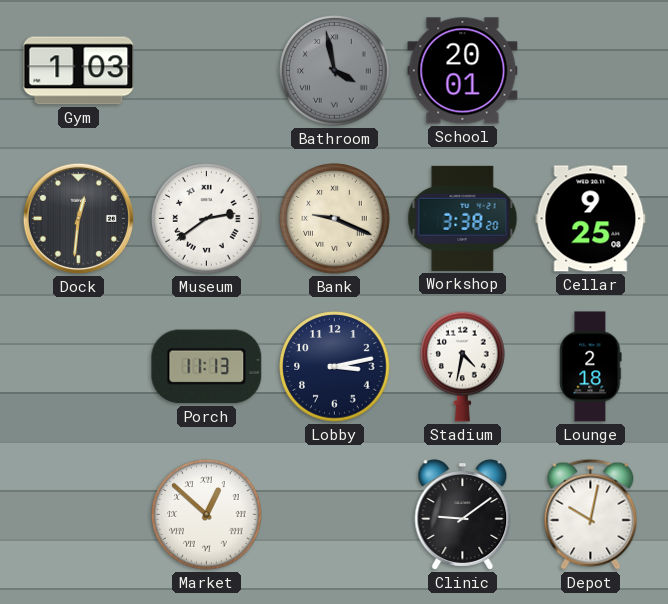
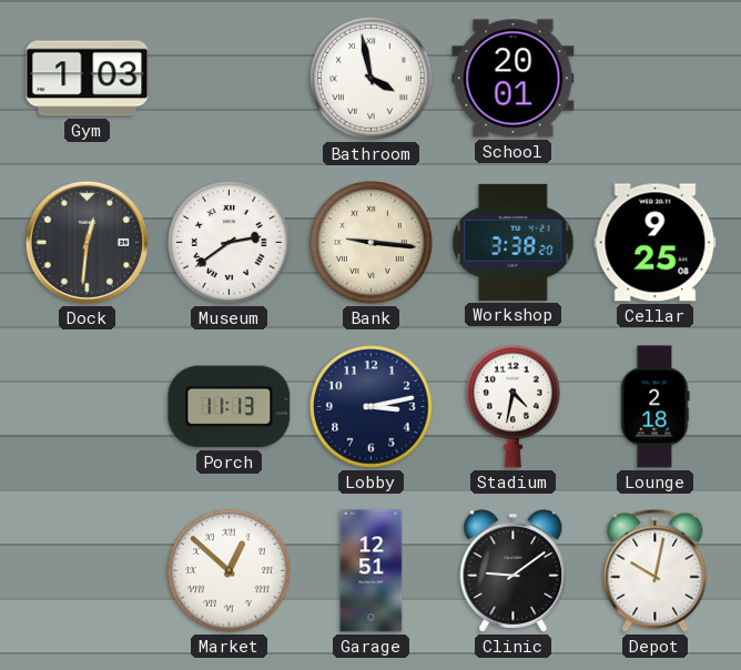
Bathroom dial: grey -> white
Bank: 9:19 -> 9:16
Garage: none -> 12:51
